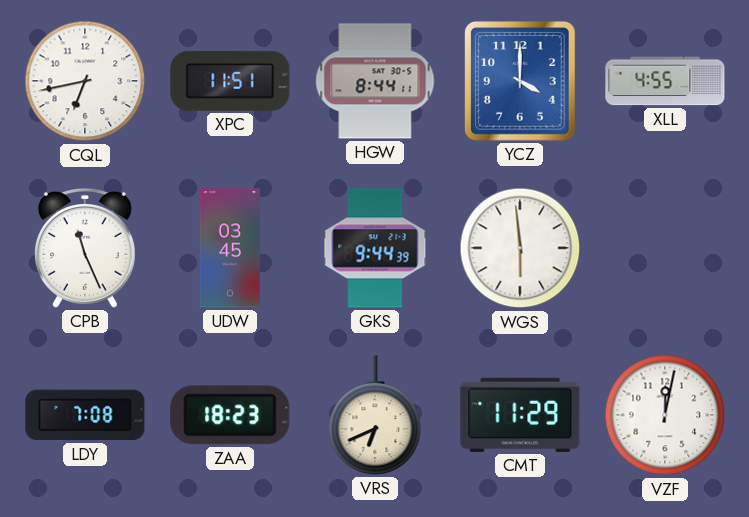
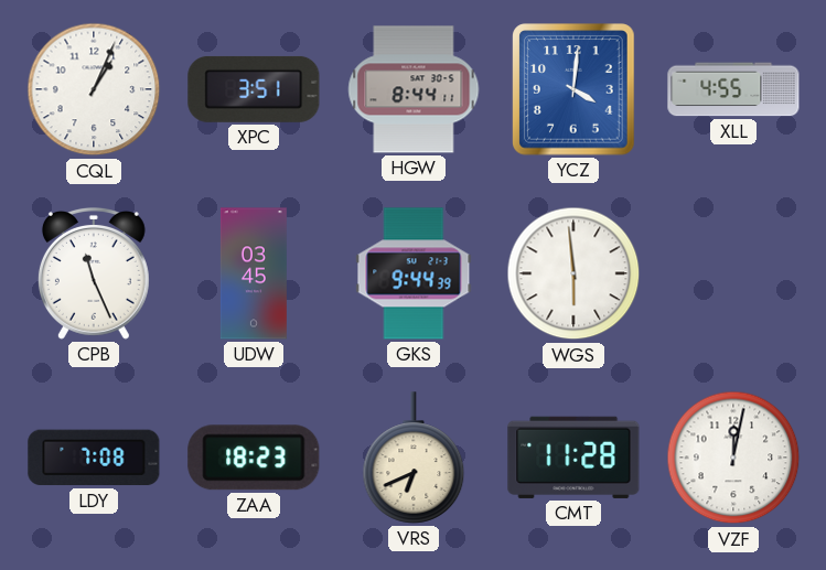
CQL: 6:43 -> 1:04
XPC: 11:51 -> 3:51
YCZ: 4:00 -> 4:01
CMT: 11:29 -> 11:28
